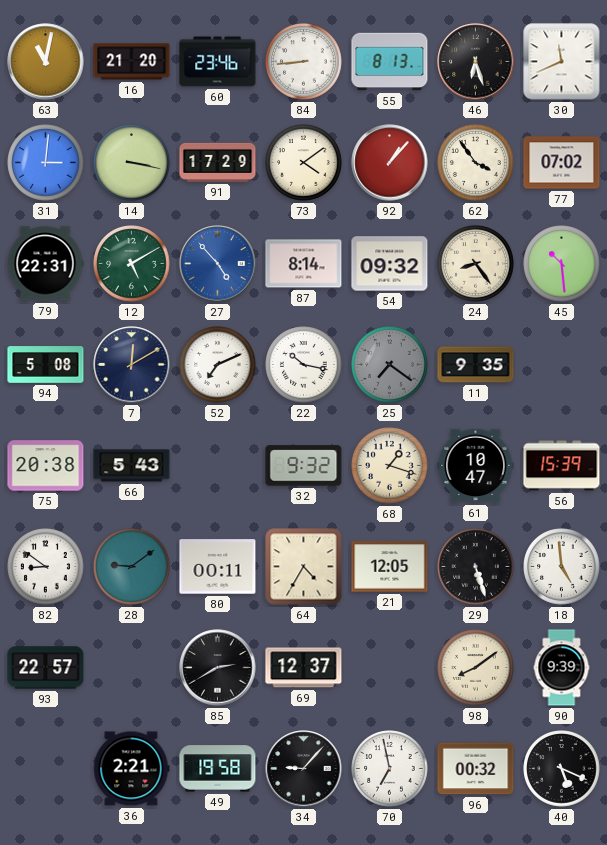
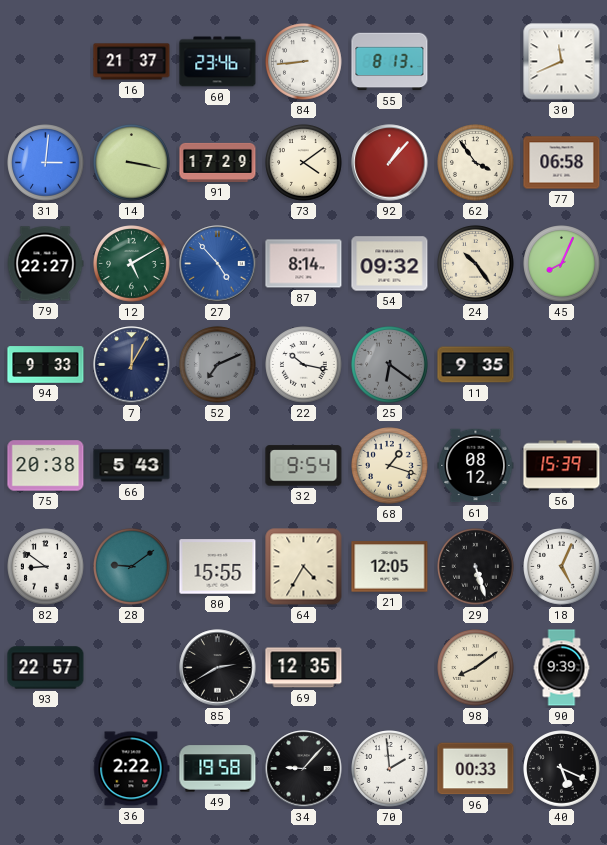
63: 11:02 -> none
16: 21:20 -> 21:37
46: 6:27 -> none
77: 07:02 -> 06:58
79: 22:31 -> 22:27
24: 8:24 -> 10:24
45: 10:29 -> 8:04
94: 5:08 -> 9:33
7: 12:10 -> 12:05
52 dial: white -> grey
25: 7:21 -> 6:21
32: 9:32 -> 9:54
61: 10:47 -> 08:12
80: 00:11 -> 15:55
18: 4:59 -> 5:04
69: 12:37 -> 12:35
36: 2:21 -> 2:22
70: 6:58 -> 1:59
96: 00:32 -> 00:33
